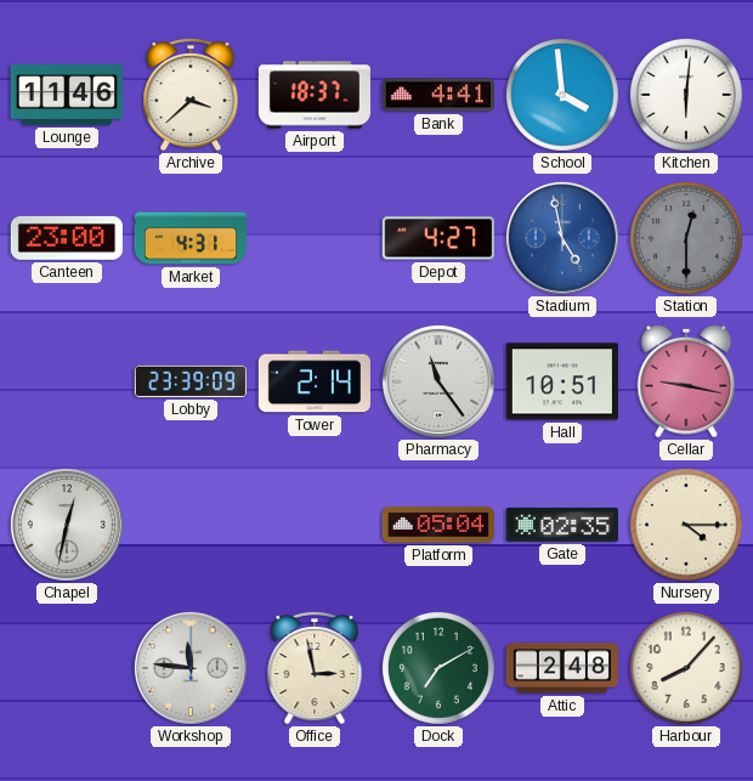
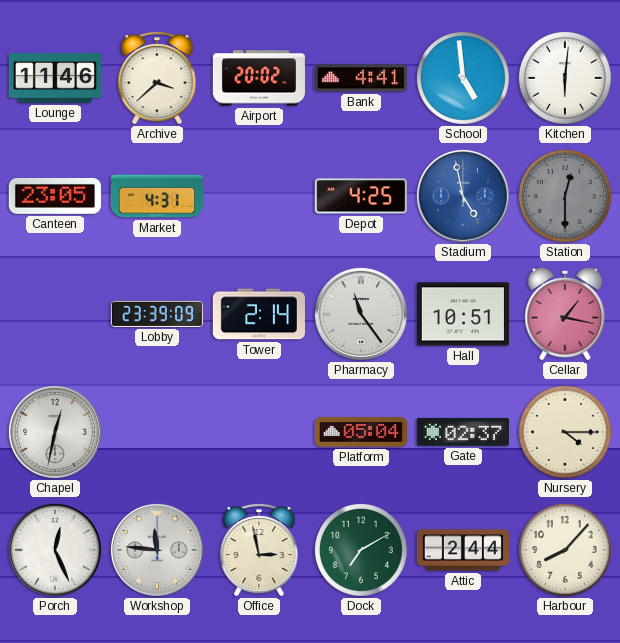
Airport: 18:37 -> 20:02
School: 3:59 -> 4:59
Canteen: 23:00 -> 23:05
Depot: 4:27 -> 4:25
Cellar: 9:17 -> 1:17
Gate: 02:35 -> 02:37
Porch: none -> 12:26
Attic: 2:48 -> 2:44
